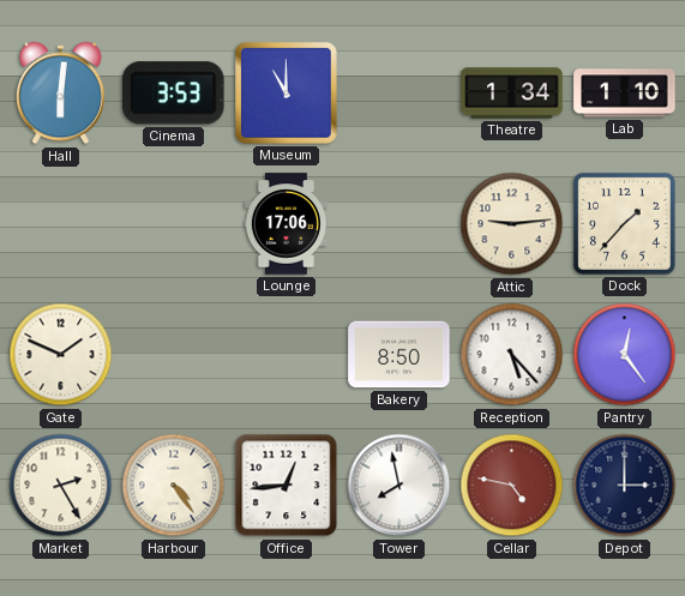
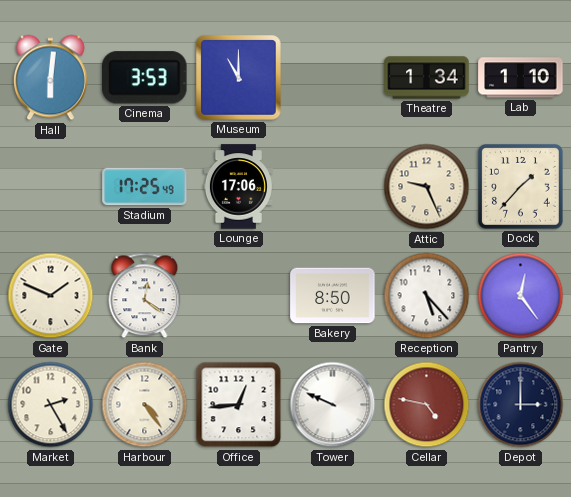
Stadium: none -> 17:25
Attic: 9:14 -> 9:26
Bank: none -> 12:21
Tower: 7:58 -> 9:49
